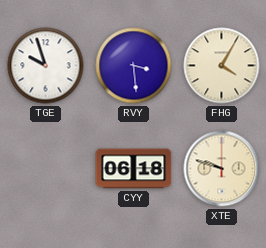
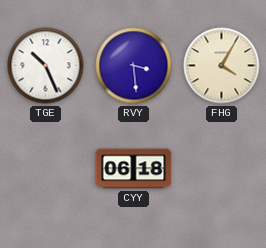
TGE: 9:57 -> 10:26
XTE: 9:48 -> none
